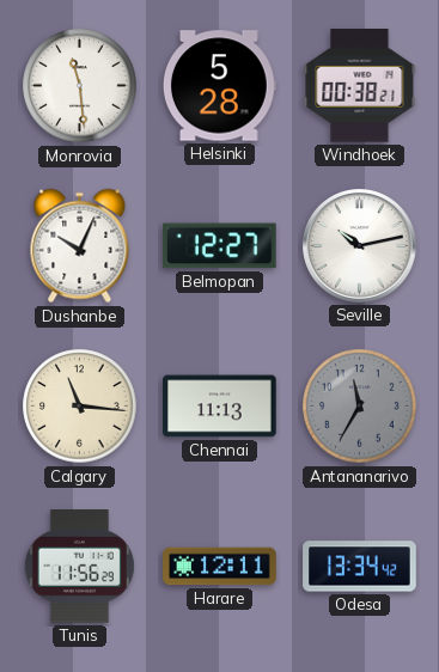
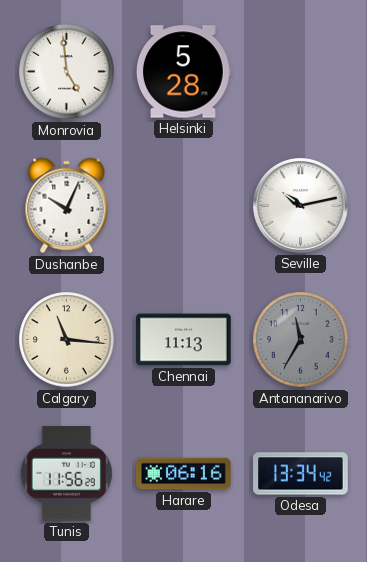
Monrovia: 11:29 -> 4:59
Windhoek: 00:38 -> none
Belmopan: 12:27 -> none
Harare: 12:11 -> 06:16
